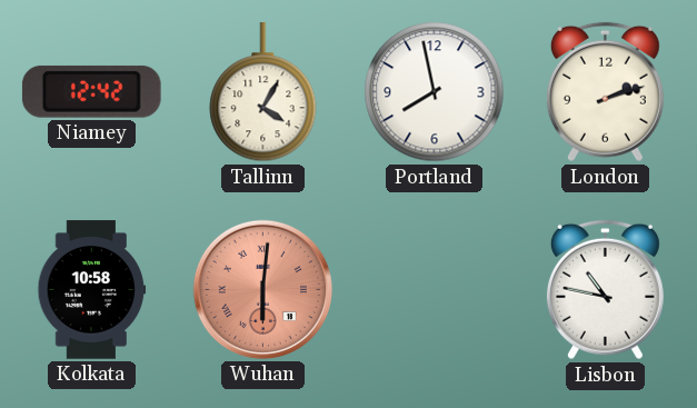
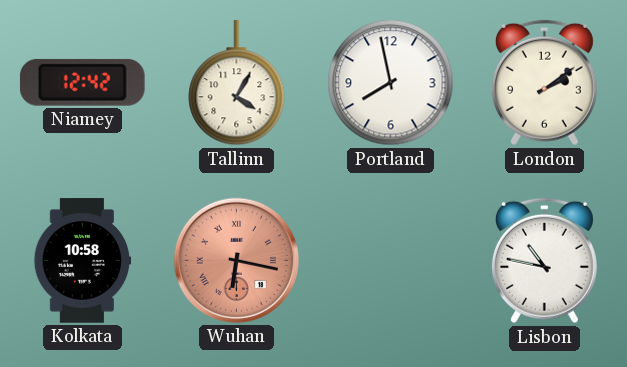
London: 2:12 -> 2:09
Wuhan: 6:01 -> 6:17
